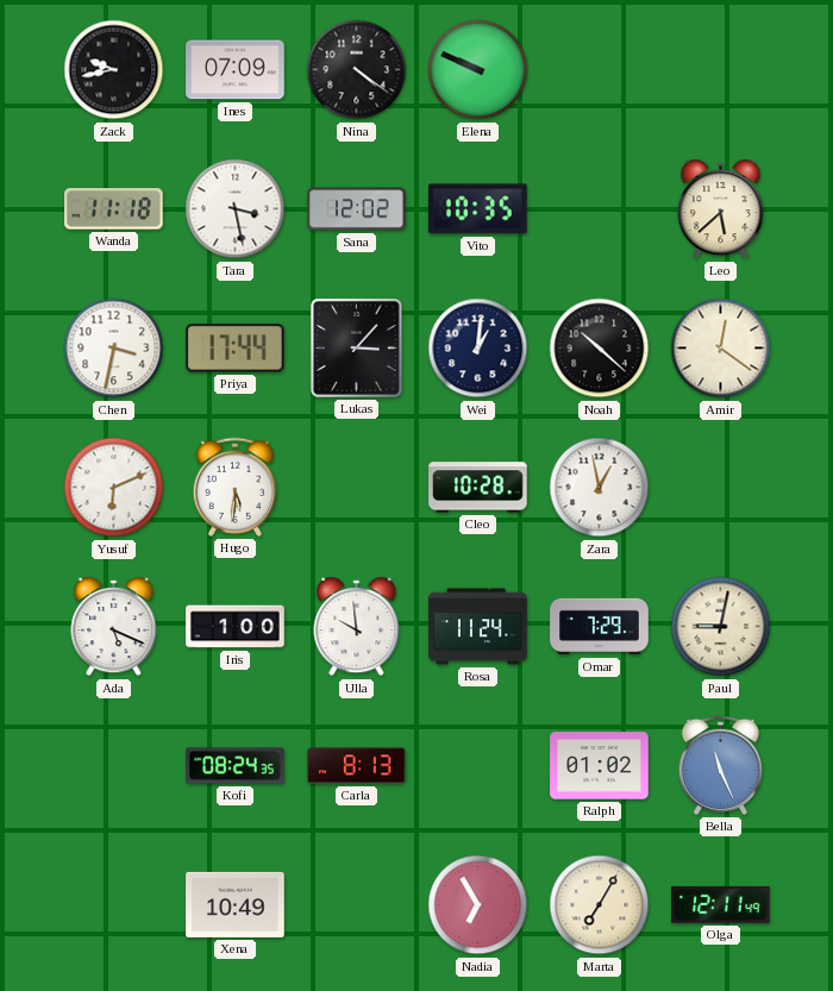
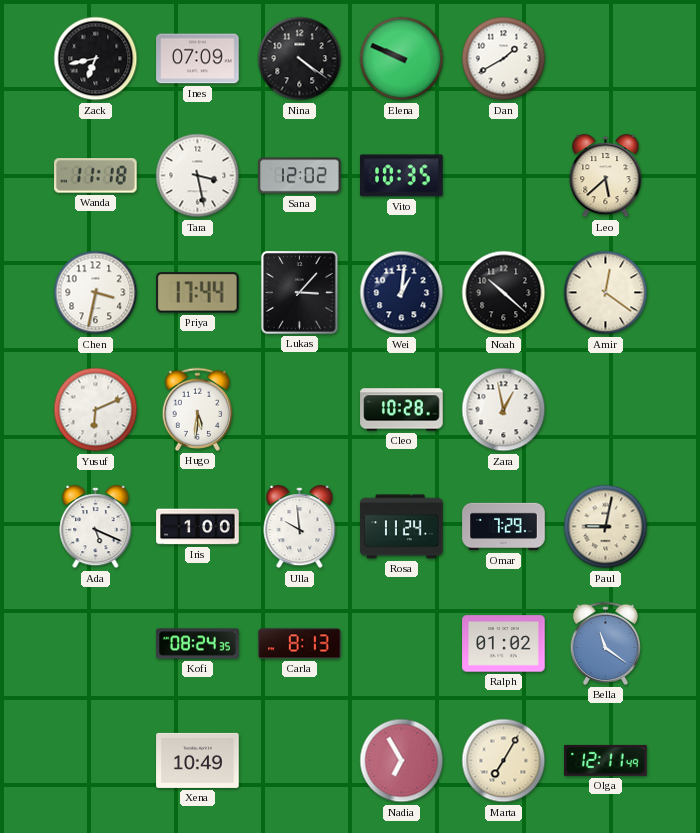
Zack: 9:43 -> 6:43
Dan: none -> 1:40
Bella: 11:26 -> 11:21
